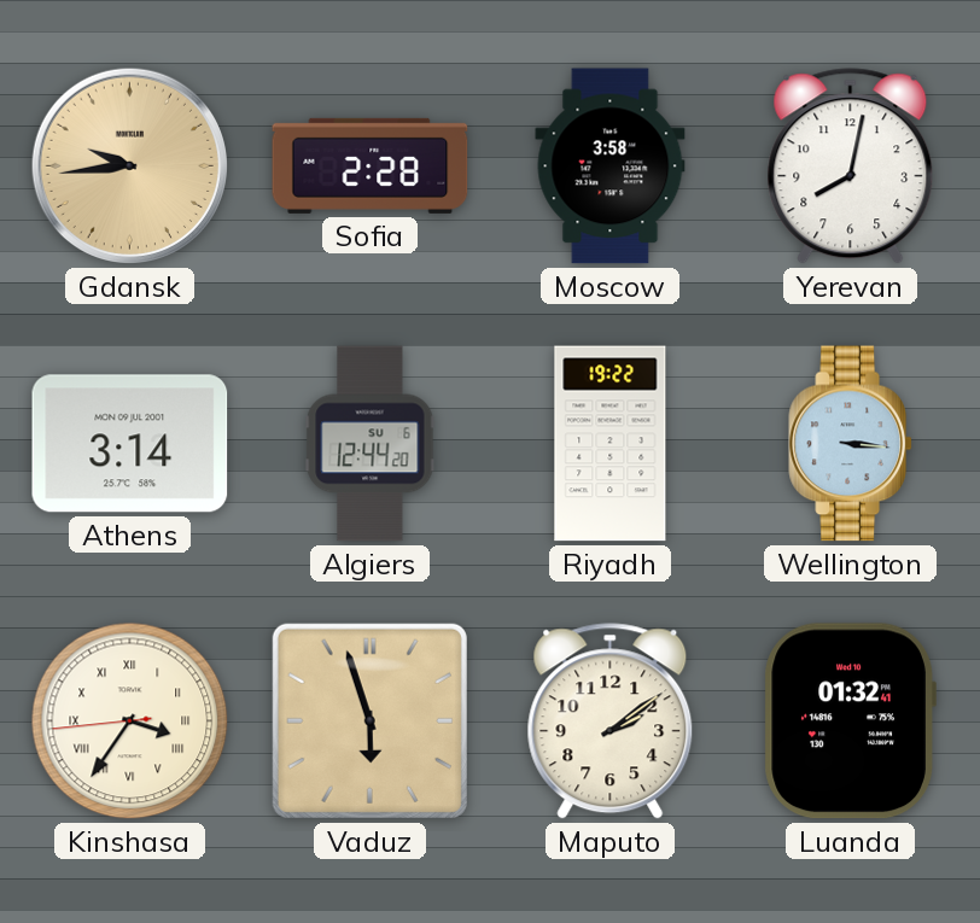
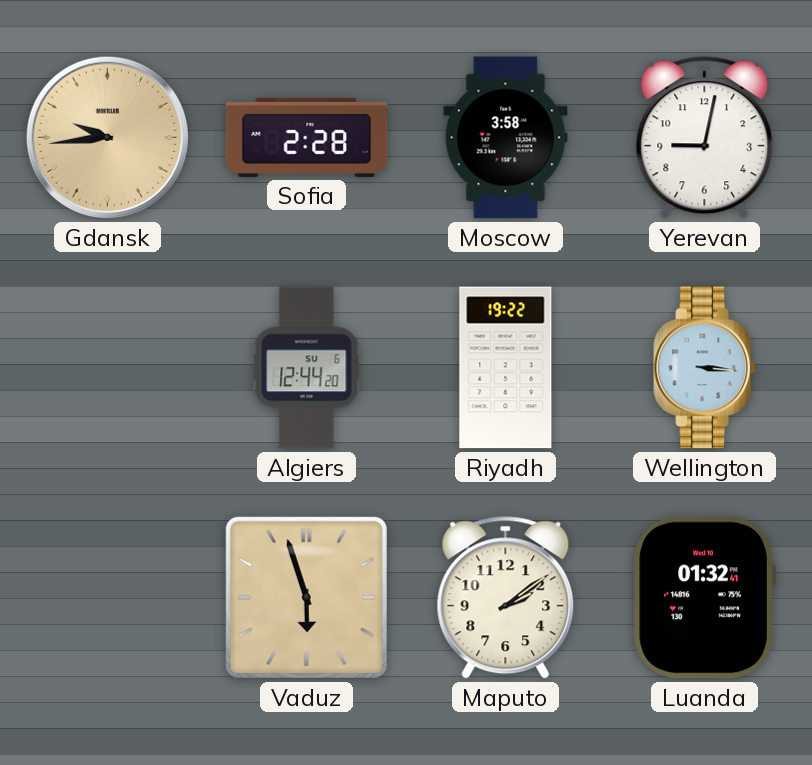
Yerevan: 8:02 -> 9:02
Athens: 3:14 -> none
Kinshasa: 3:35 -> none
